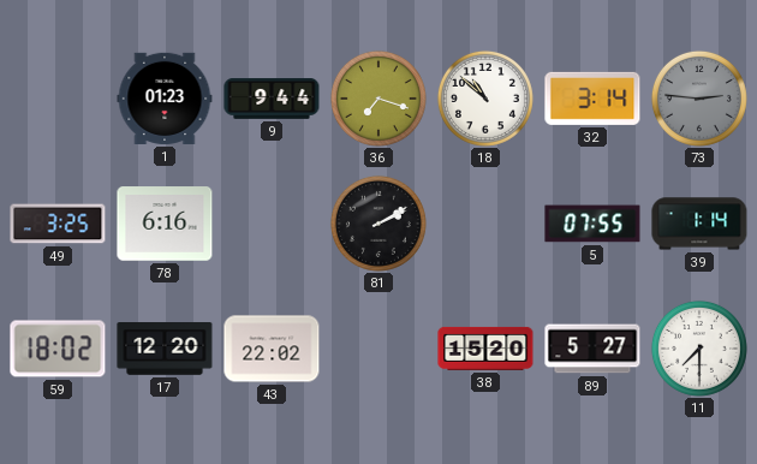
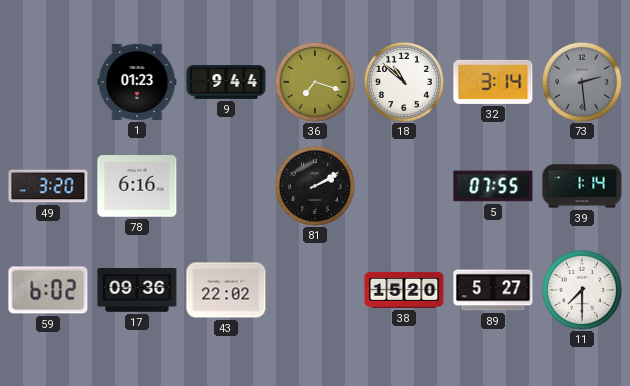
73: 2:46 -> 2:29
49: 3:25 -> 3:20
59: 18:02 -> 6:02
17: 12:20 -> 09:36
